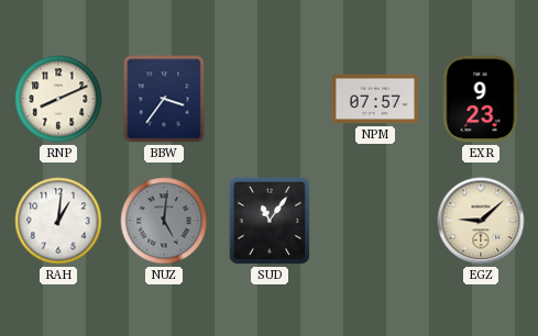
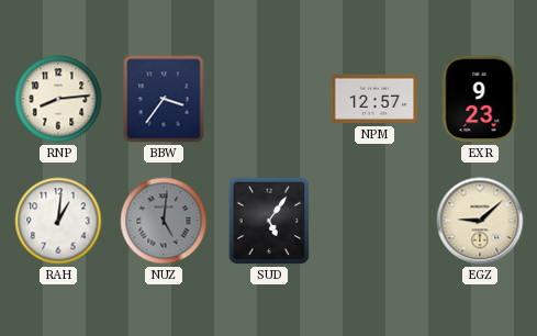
RNP: 8:11 -> 8:14
NPM: 07:57 -> 12:57
SUD: 11:06 -> 5:06
